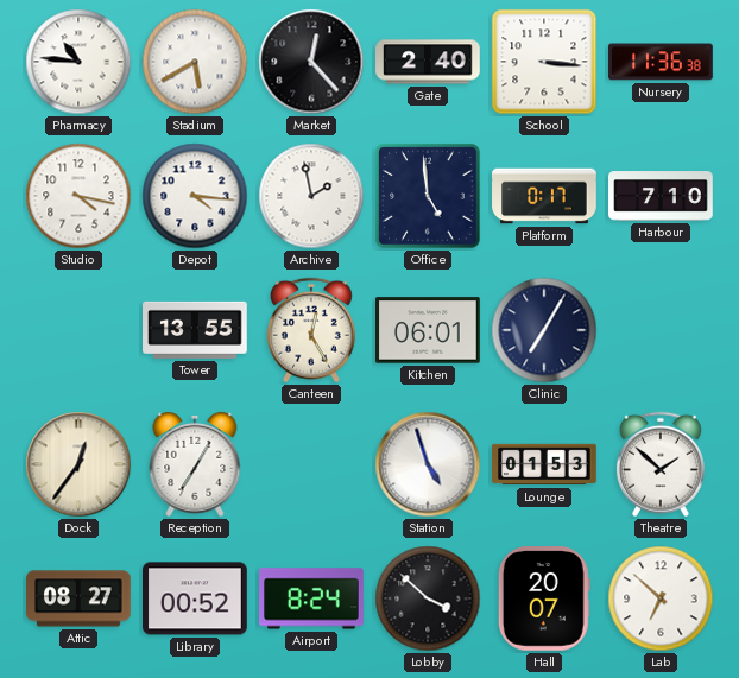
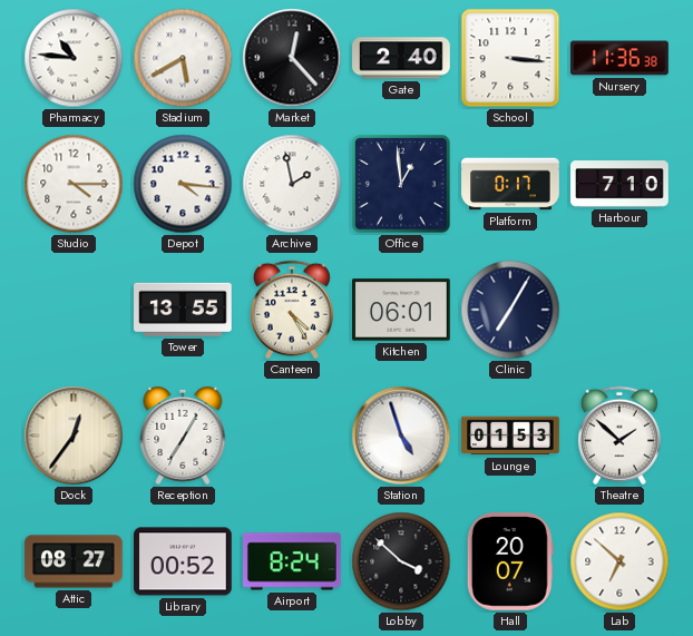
Studio: 4:17 -> 4:15
Office: 4:59 -> 12:59
Canteen: 12:25 -> 4:25
